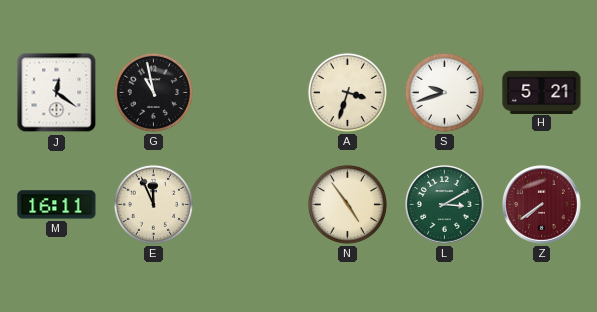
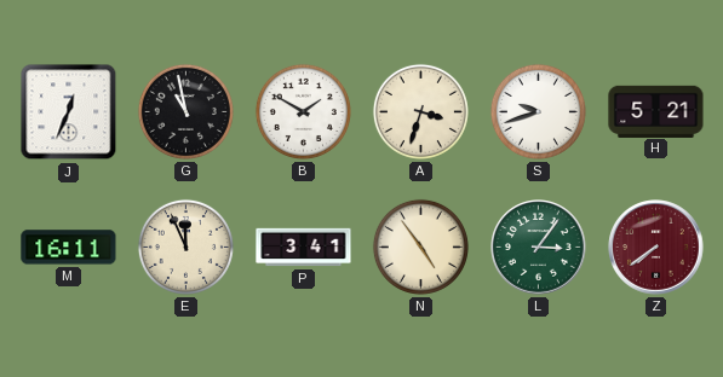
J: 12:21 -> 12:34
B: none -> 1:50
P: none -> 3:41
L: 3:10 -> 3:06
